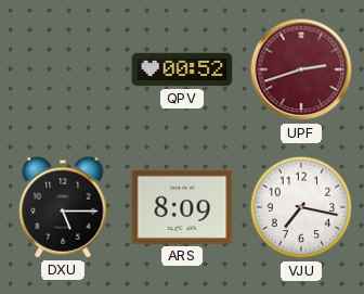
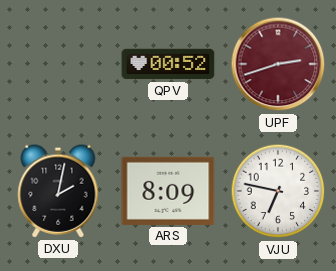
DXU: 5:15 -> 2:02
VJU: 7:17 -> 6:47
